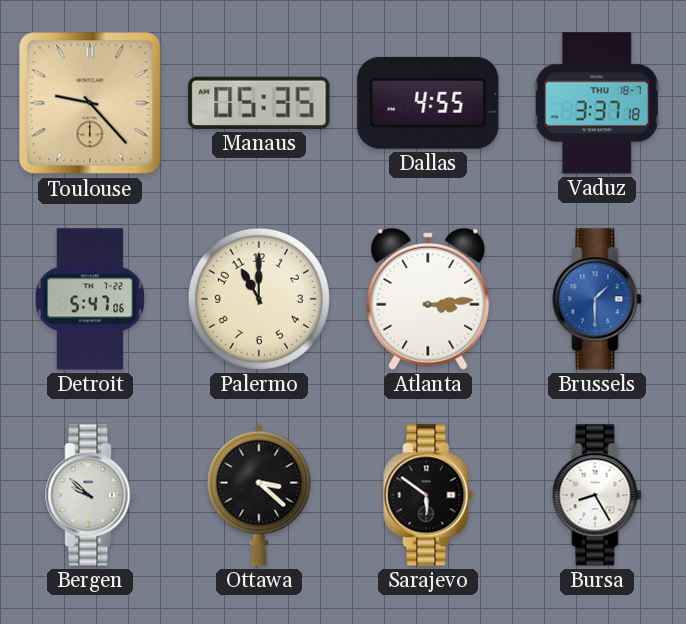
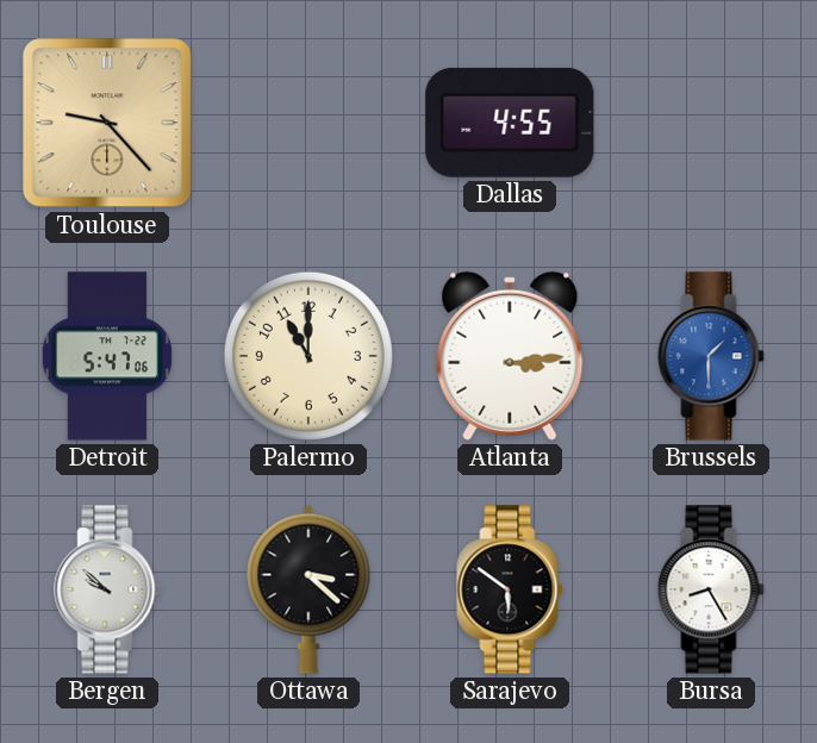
Manaus: 05:35 -> none
Vaduz: 3:37 -> none
